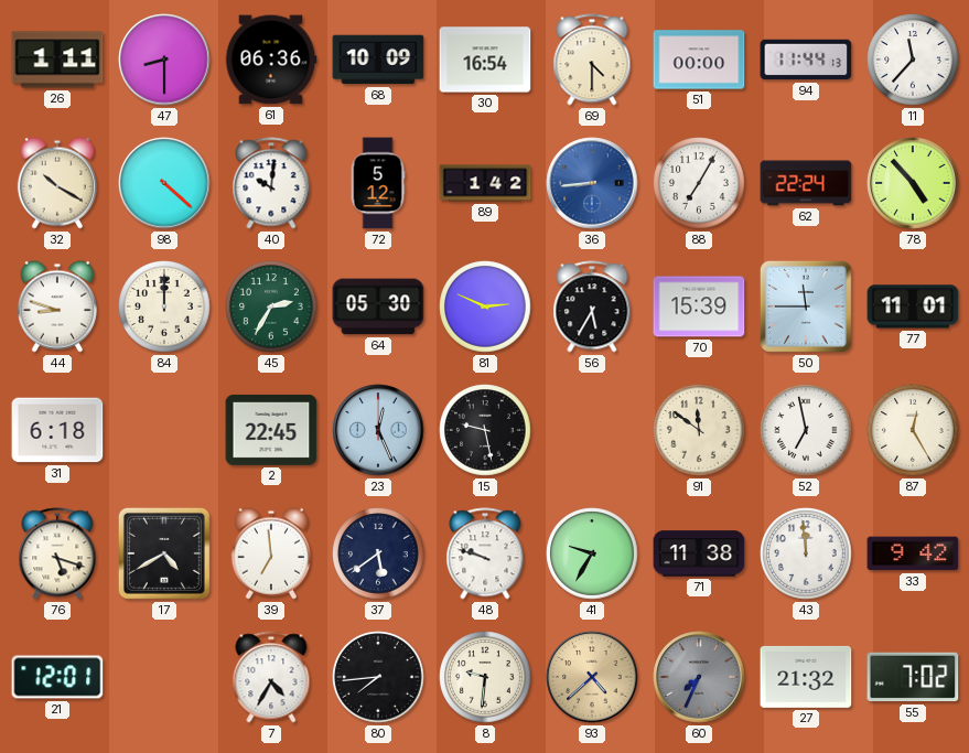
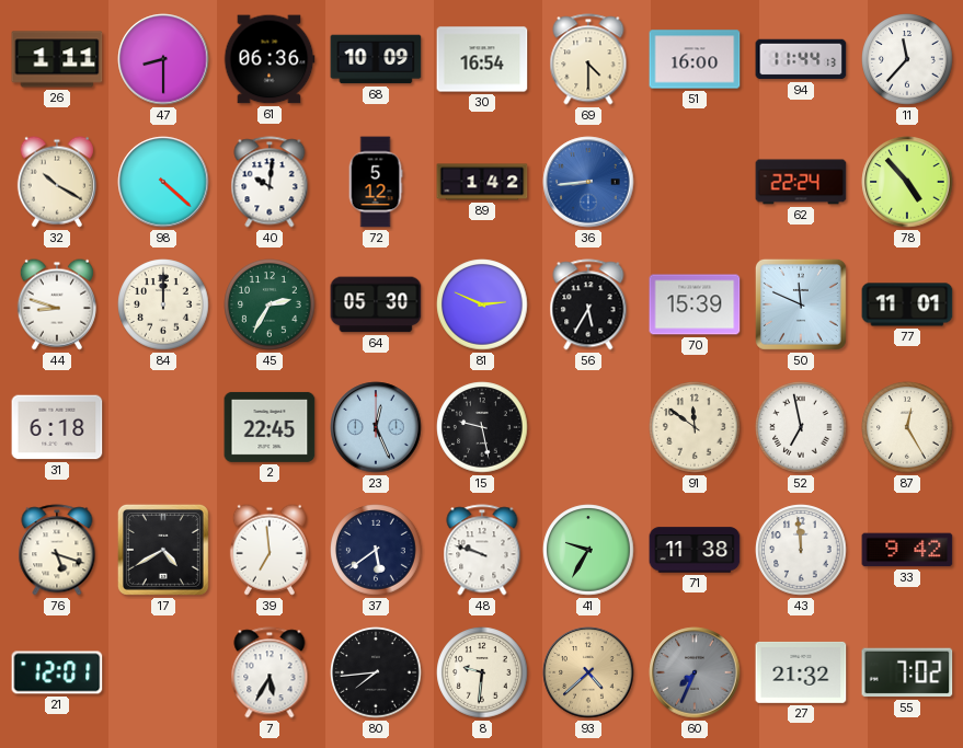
51: 00:00 -> 16:00
88: 7:05 -> none
50: 11:45 -> 11:49
7: 4:35 -> 5:35
